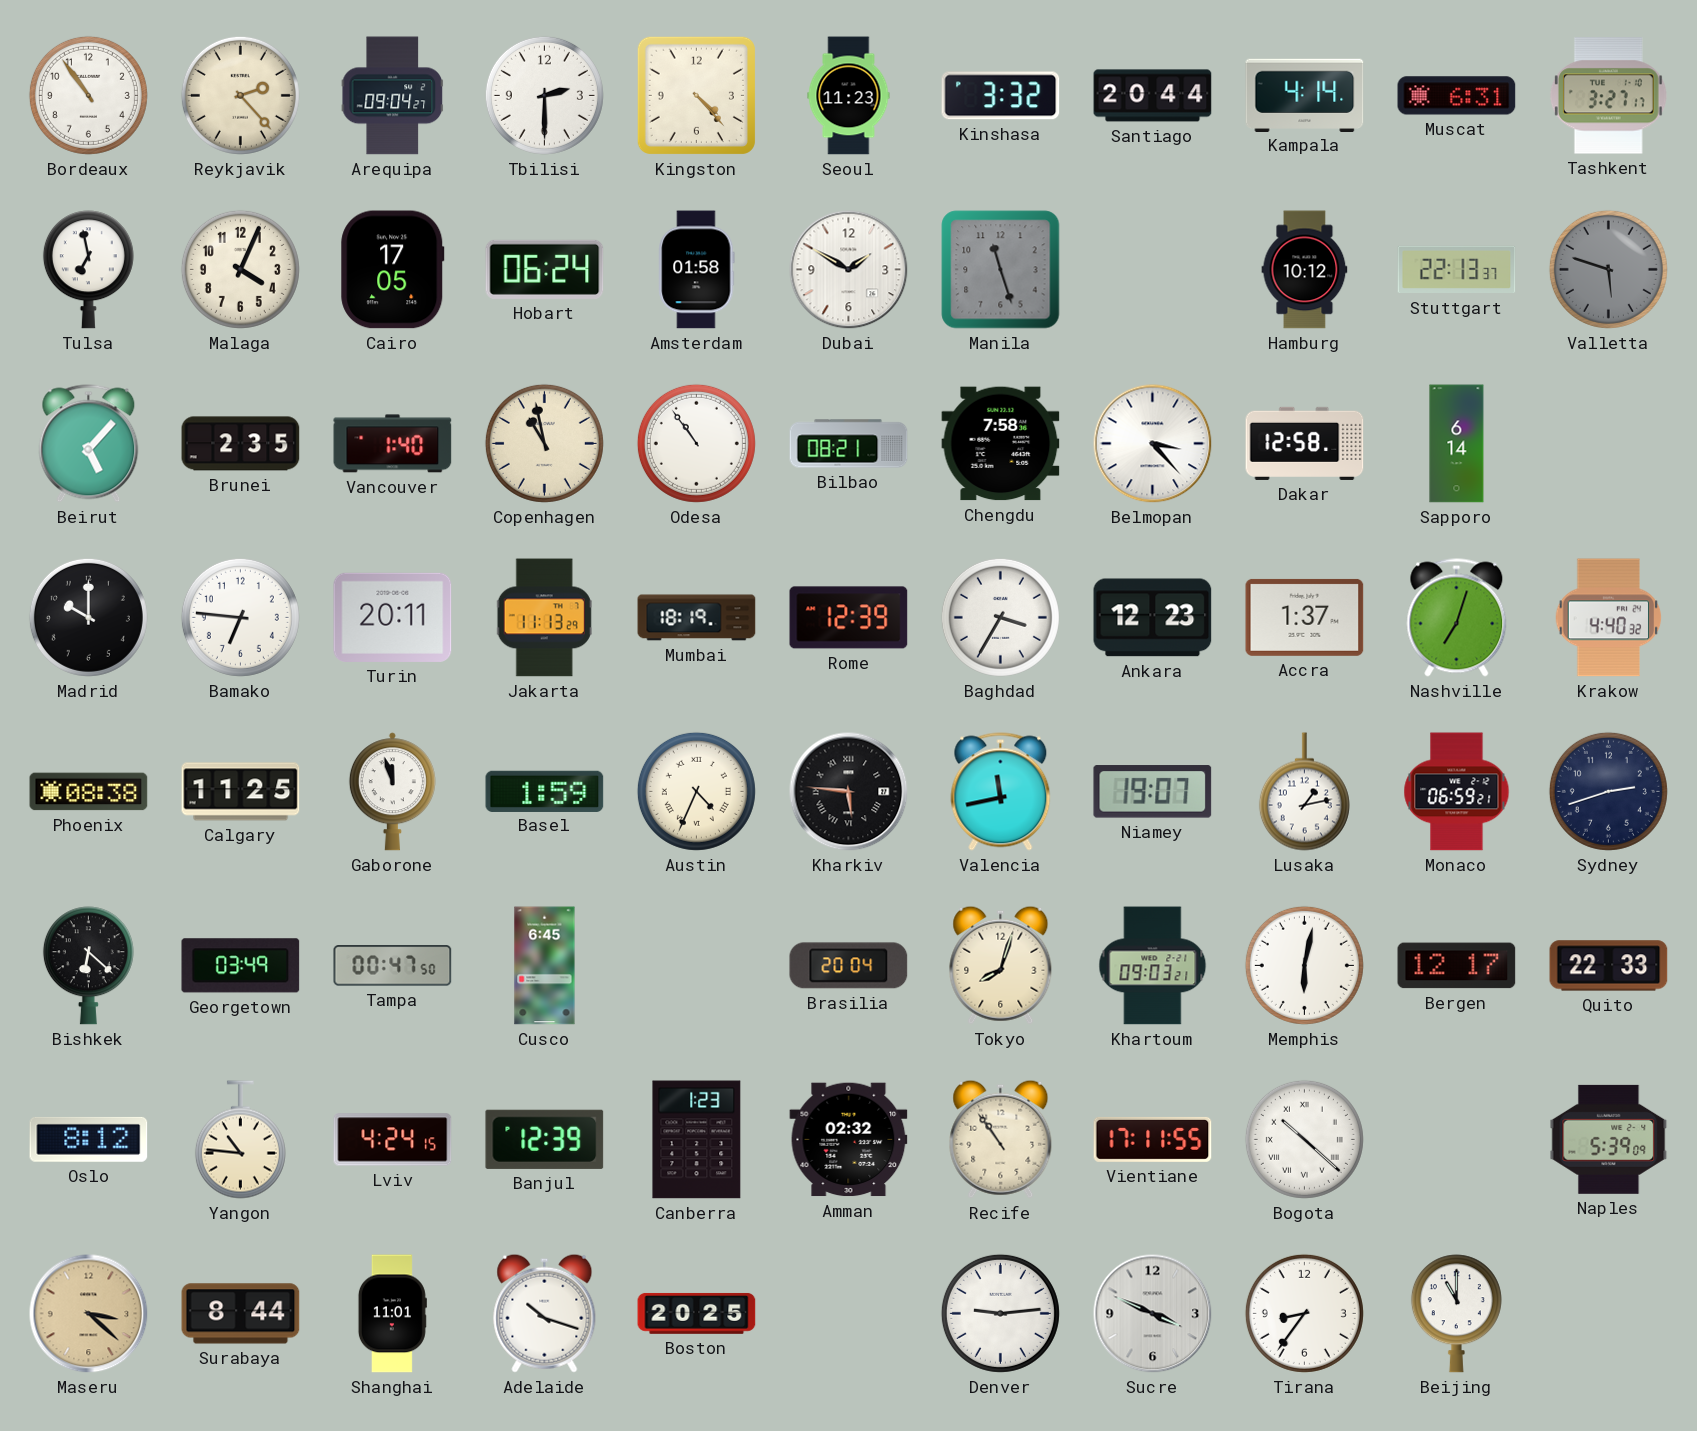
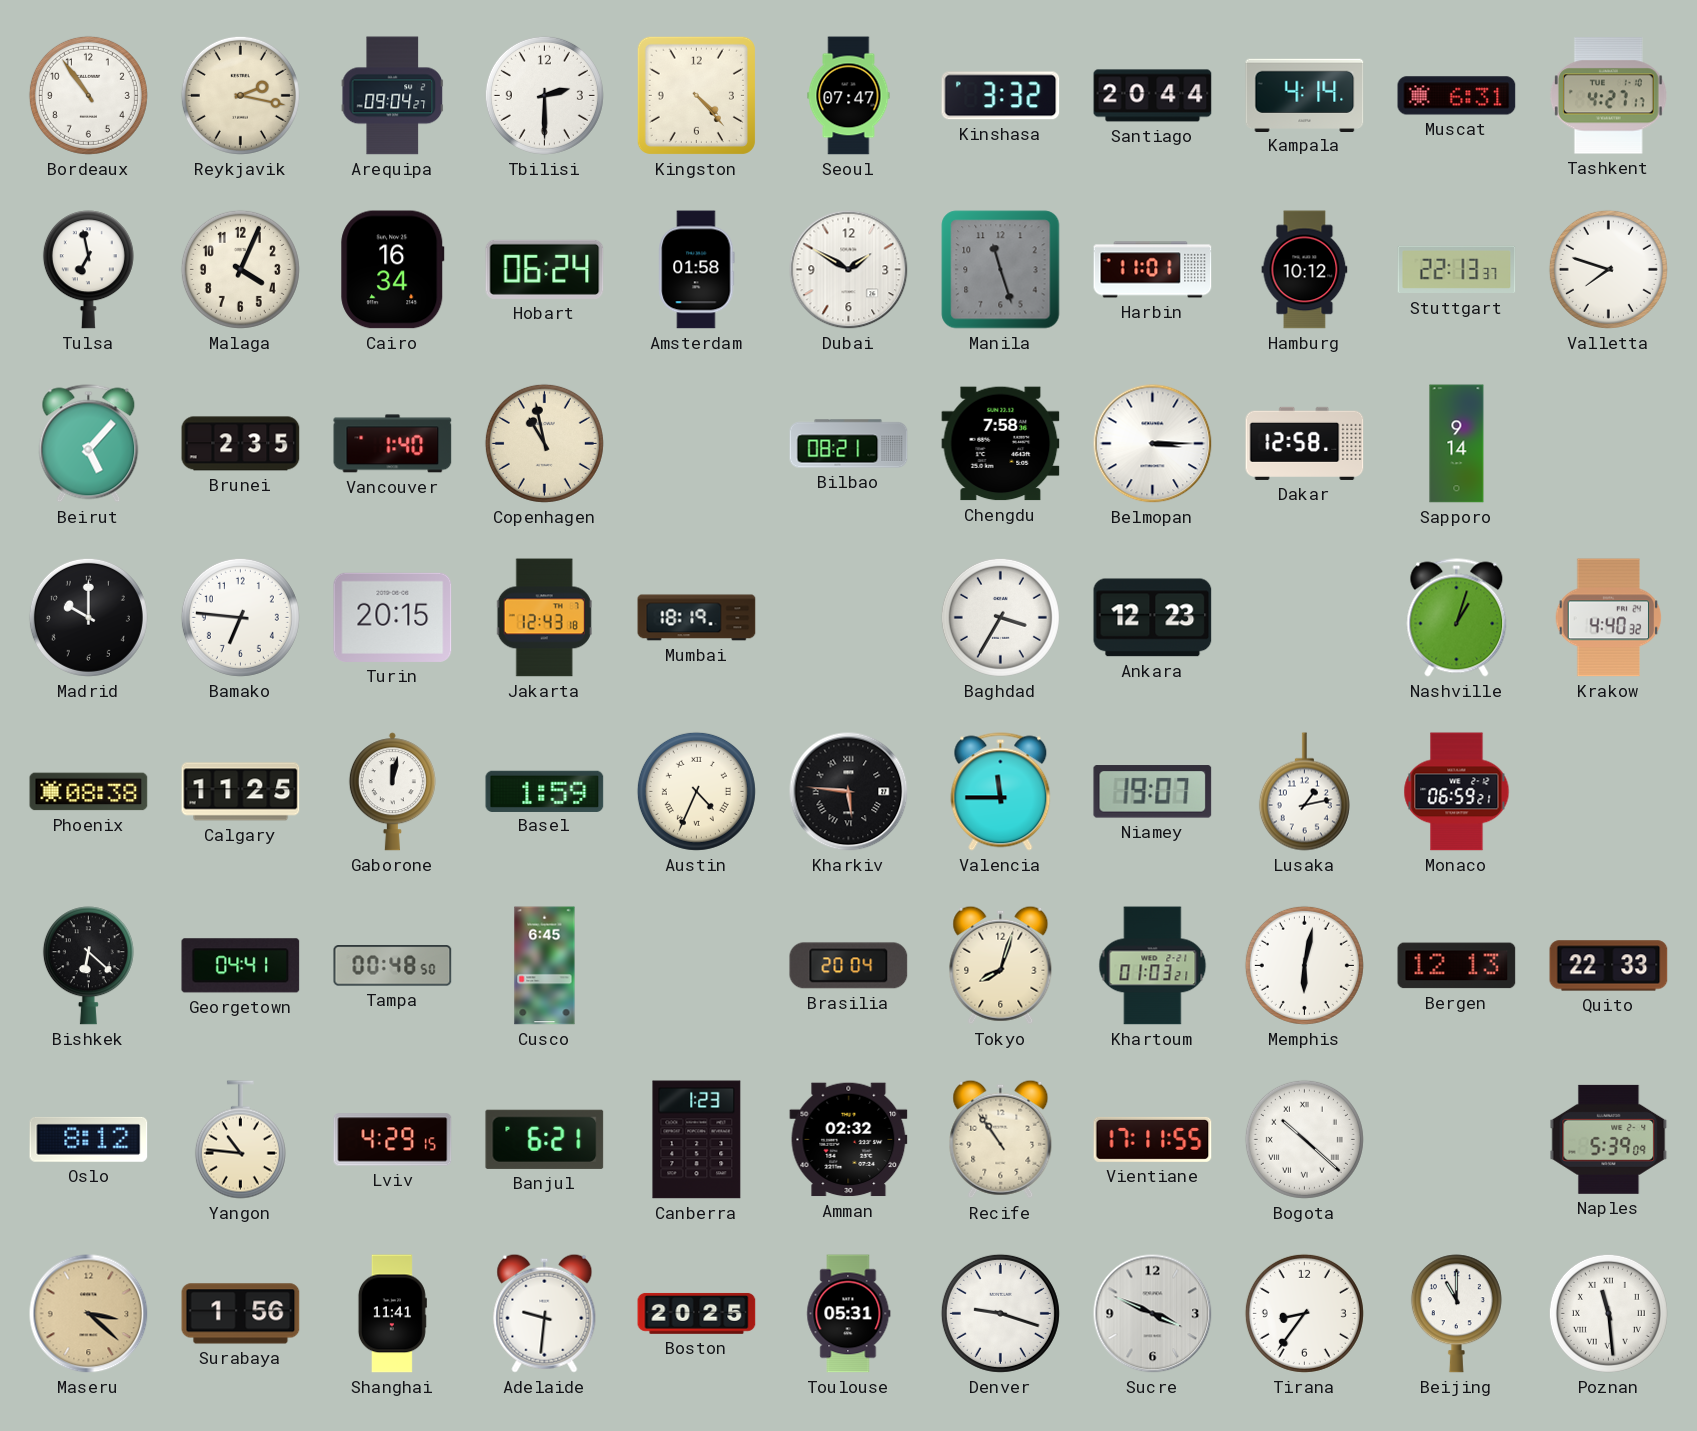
Reykjavik: 2:23 -> 2:17
Seoul: 11:23 -> 07:47
Tashkent: 3:27 -> 4:27
Cairo: 17:05 -> 16:34
Harbin: none -> 11:01
Valletta: 5:48 -> 7:48
Valletta dial: grey -> white
Odesa: 10:54 -> none
Belmopan: 3:23 -> 3:15
Sapporo: 6:14 -> 9:14
Turin: 20:11 -> 20:15
Jakarta: 11:13 -> 12:43
Rome: 12:39 -> none
Accra: 1:37 -> none
Nashville: 7:03 -> 1:03
Gaborone: 11:57 -> 12:02
Valencia: 11:43 -> 11:45
Sydney: 2:42 -> none
Georgetown: 03:49 -> 04:41
Tampa: 00:47 -> 00:48
Khartoum: 09:03 -> 01:03
Bergen: 12:17 -> 12:13
Lviv: 4:24 -> 4:29
Banjul: 12:39 -> 6:21
Surabaya: 8:44 -> 1:56
Shanghai: 11:01 -> 11:41
Adelaide: 10:18 -> 9:31
Toulouse: none -> 05:31
Denver: 9:14 -> 9:18
Poznan: none -> 11:29
